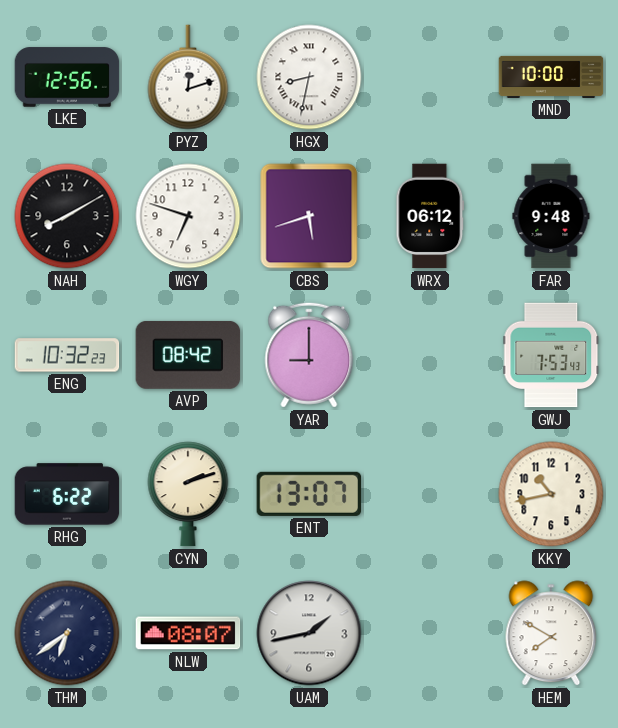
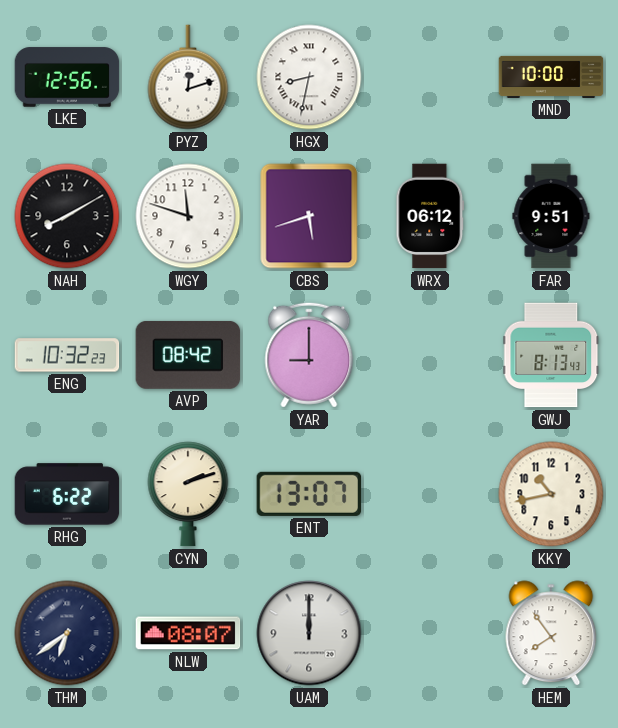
WGY: 6:48 -> 11:48
FAR: 9:48 -> 9:51
GWJ: 7:53 -> 8:13
UAM: 1:43 -> 12:00
HEM: 7:50 -> 7:54
